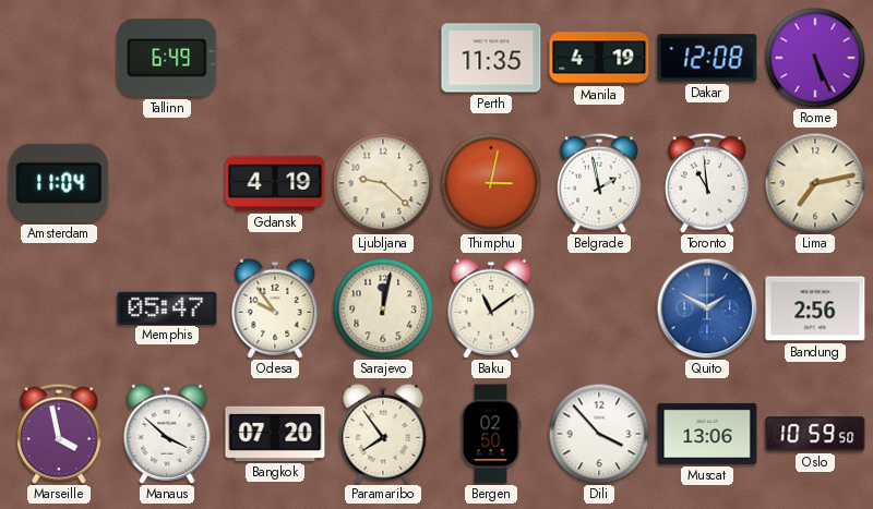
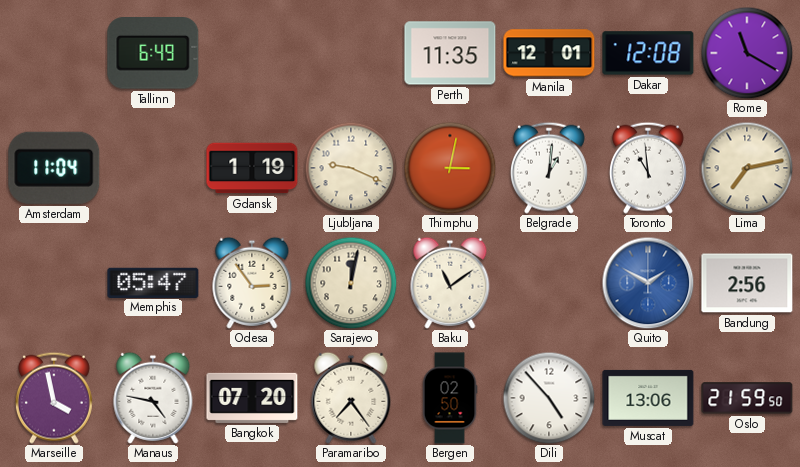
Manila: 4:19 -> 12:01
Rome: 5:26 -> 11:20
Gdansk: 4:19 -> 1:19
Ljubljana: 9:22 -> 9:19
Belgrade: 1:58 -> 1:01
Odesa: 9:54 -> 2:54
Manaus: 3:52 -> 4:47
Paramaribo: 7:54 -> 7:24
Dili: 3:53 -> 4:53
Oslo: 10:59 -> 21:59
